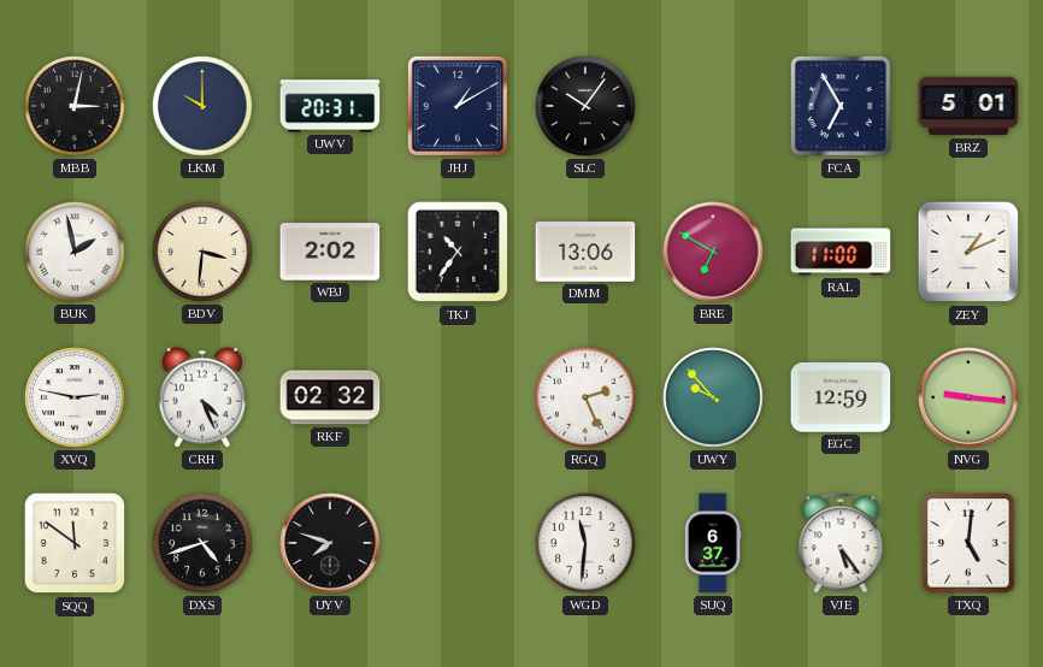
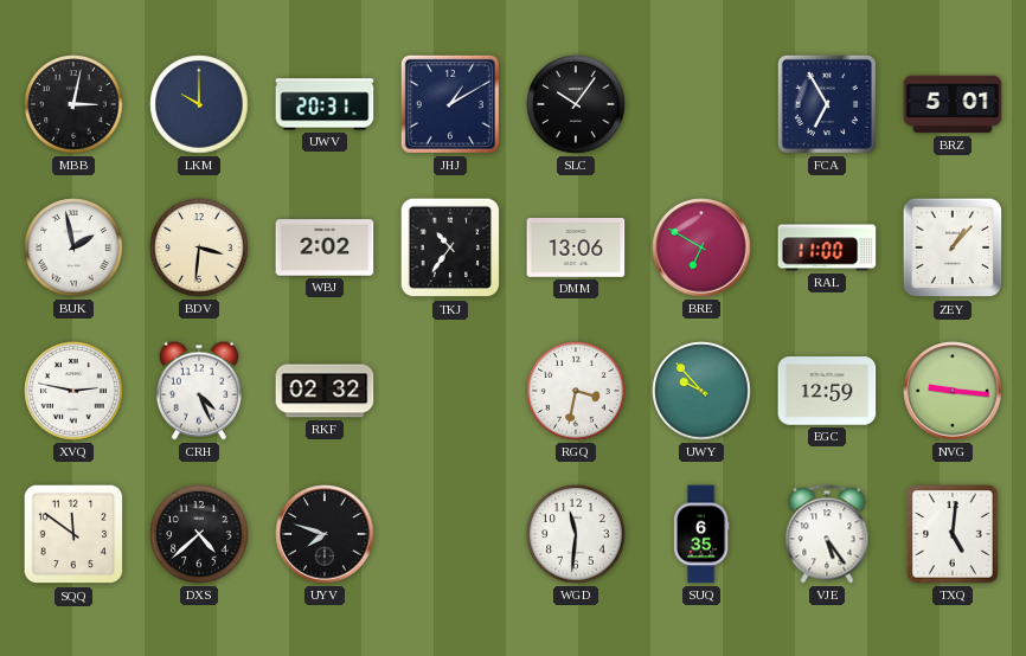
ZEY: 1:11 -> 1:07
RGQ: 2:26 -> 3:32
DXS: 4:42 -> 4:38
SUQ: 6:37 -> 6:35
